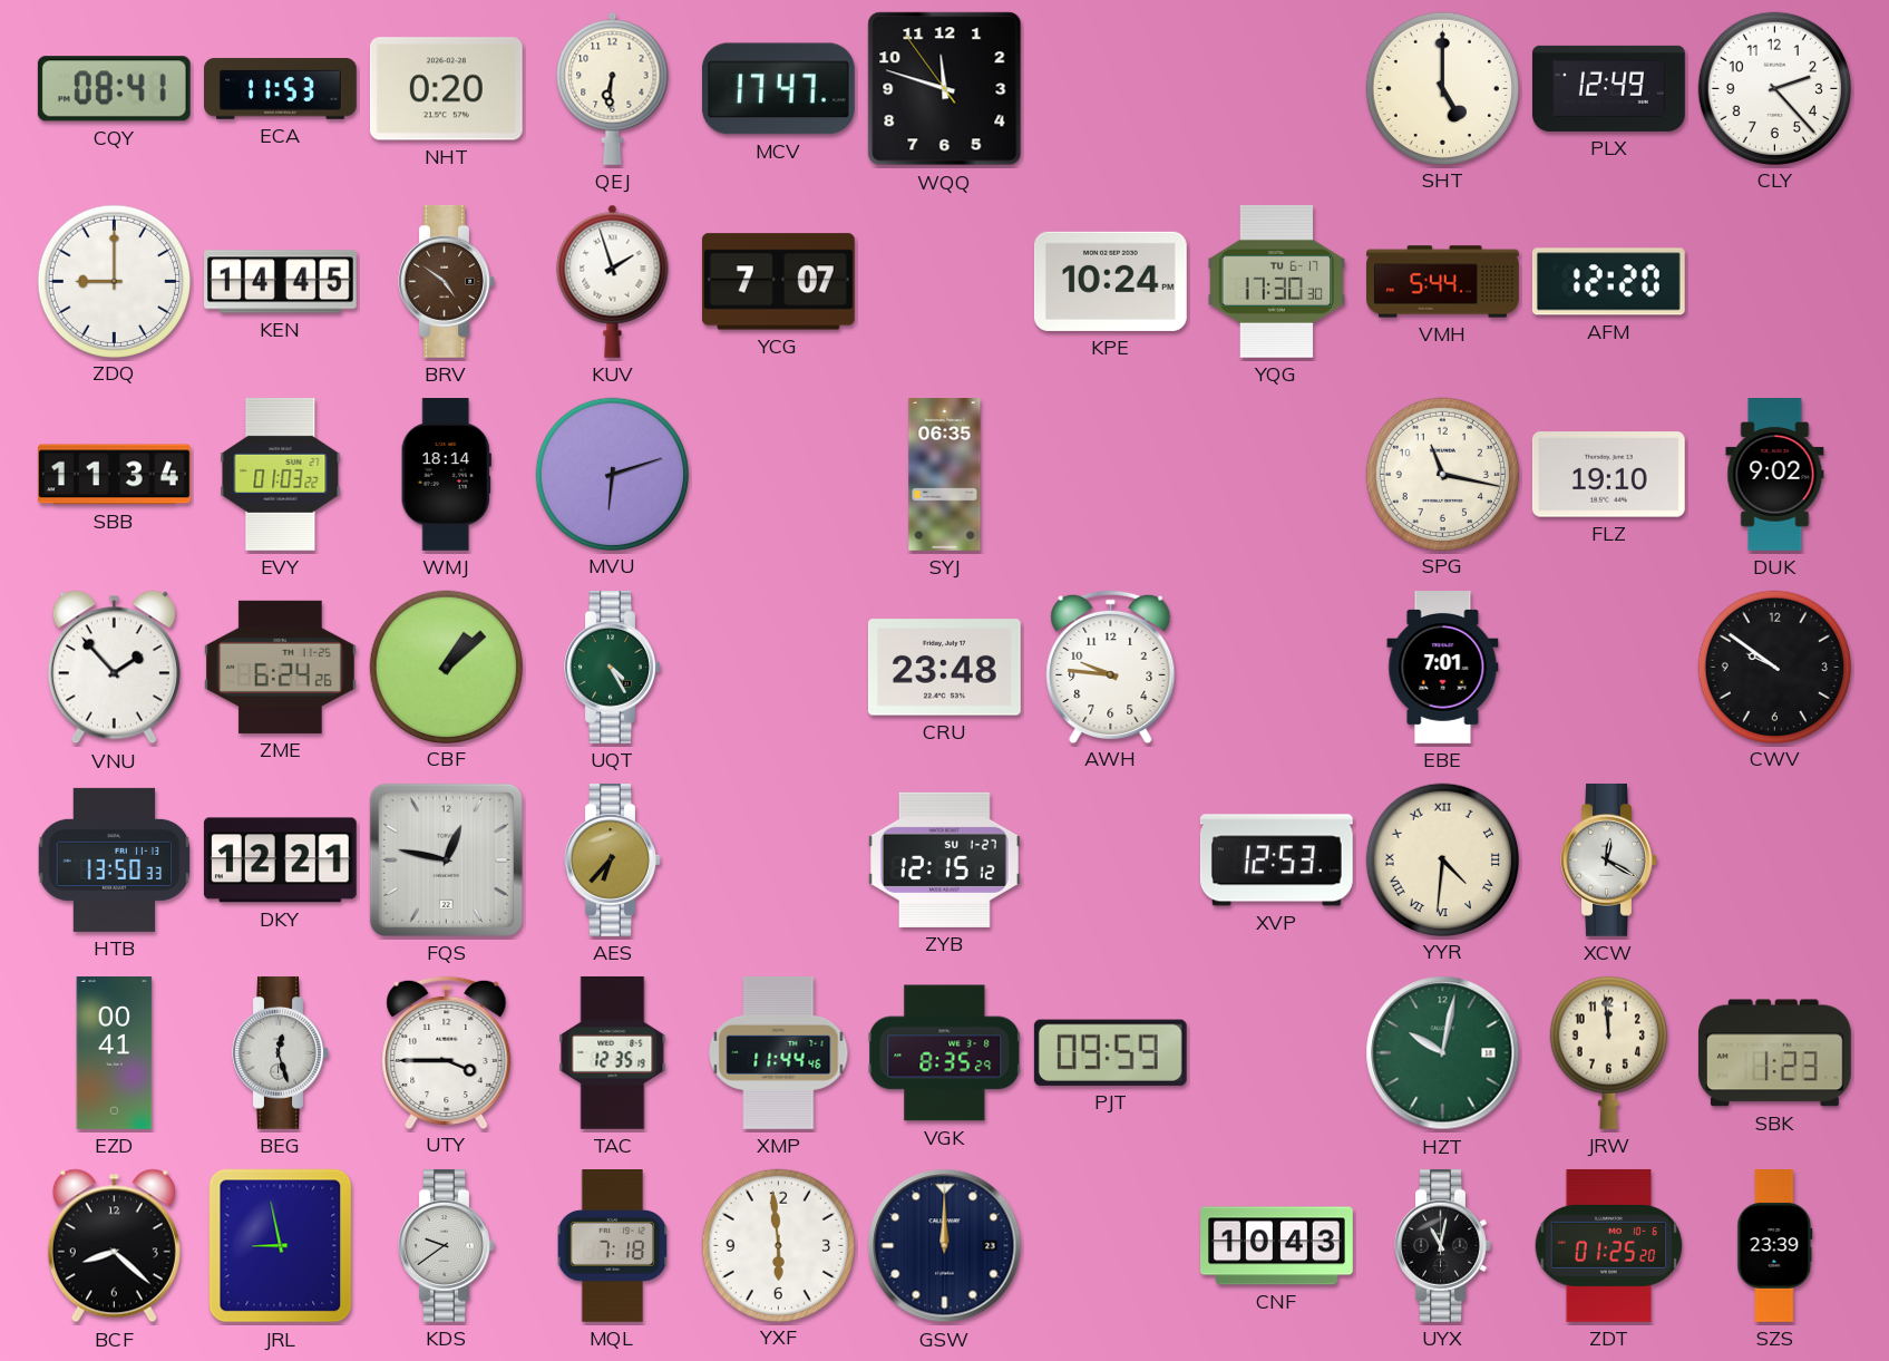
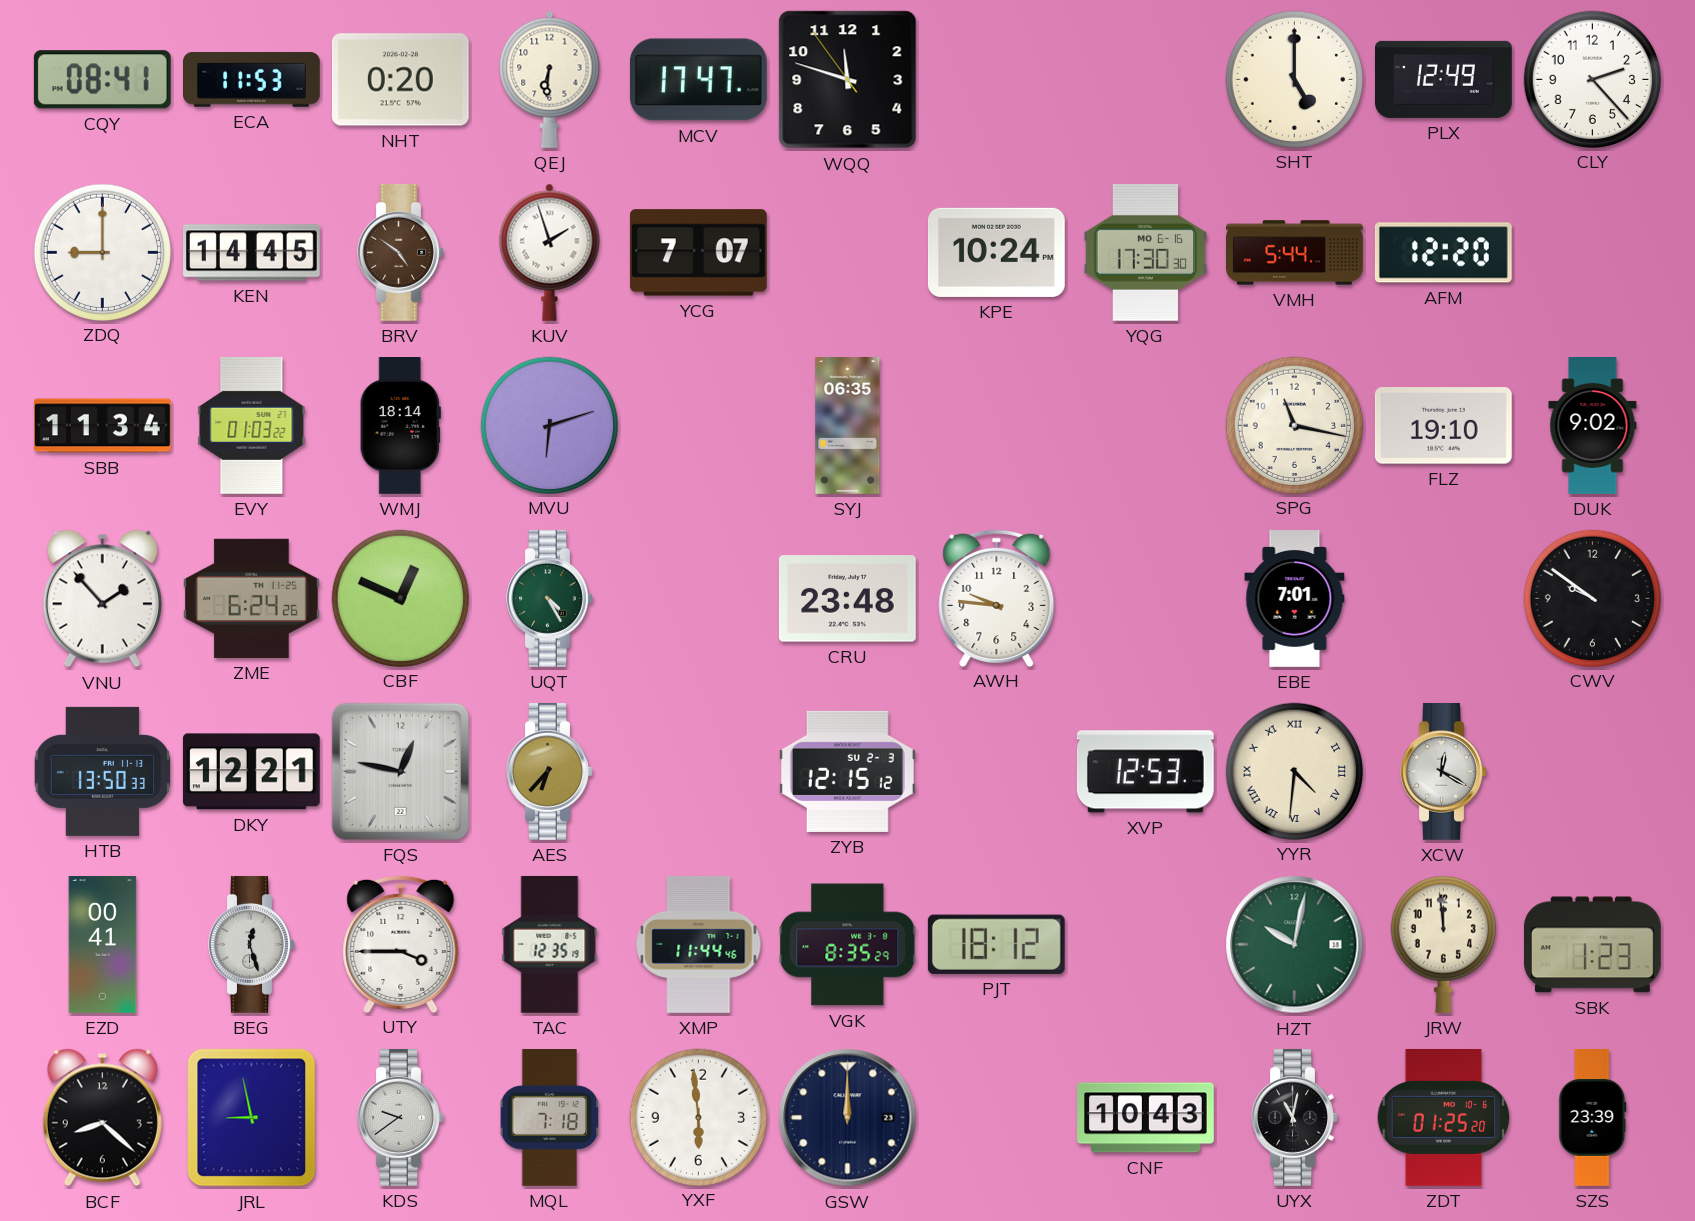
YQG date: TU 6-17 -> MO 6-16
CBF: 1:08 -> 12:49
ZYB date: SU 1-27 -> SU 2-3
PJT: 09:59 -> 18:12
